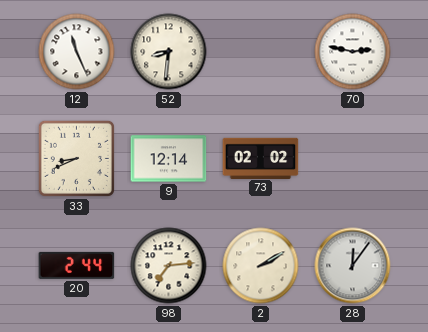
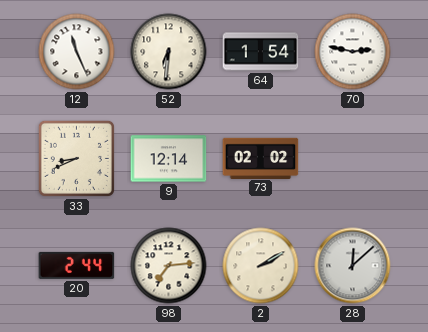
52: 8:31 -> 6:31
64: none -> 1:54
28: 12:06 -> 12:08
